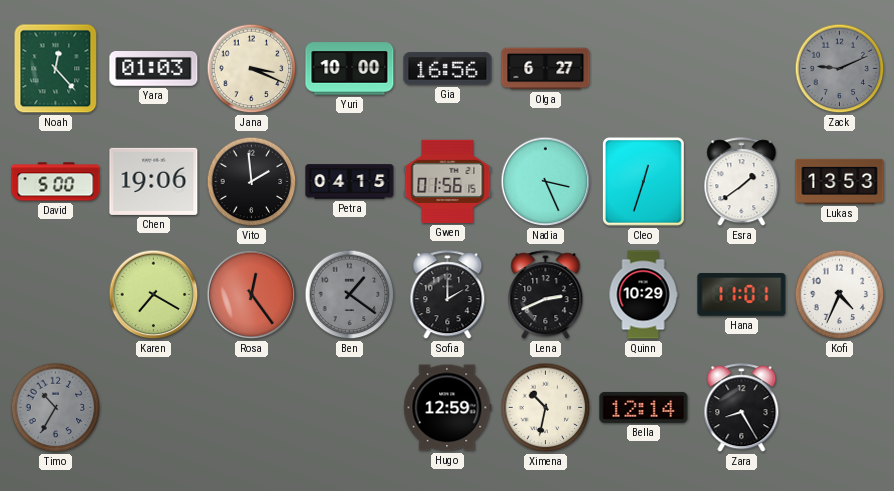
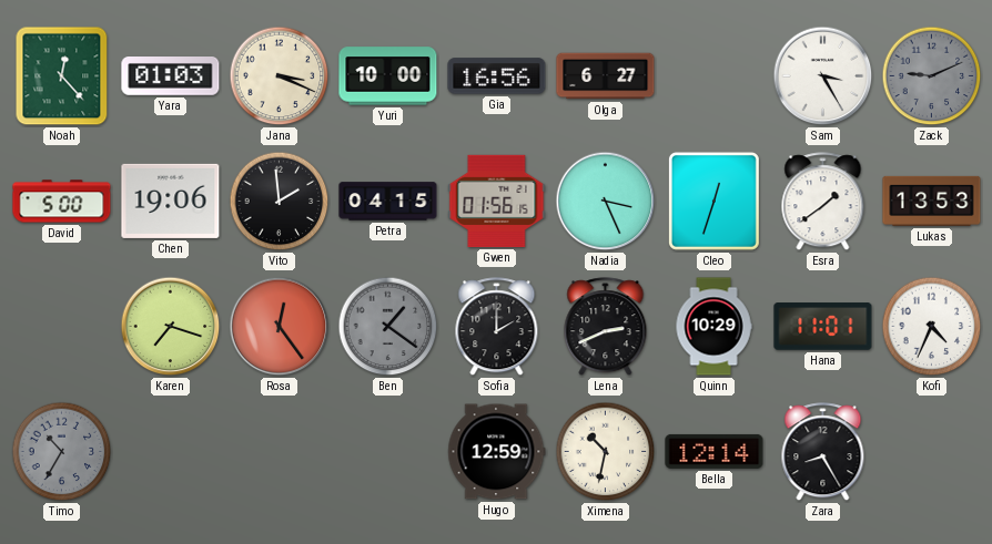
Sam: none -> 3:25
Karen: 7:20 -> 7:18
